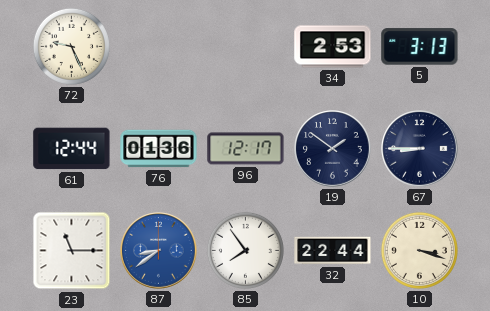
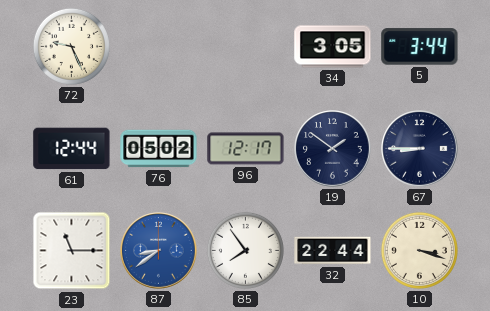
34: 2:53 -> 3:05
5: 3:13 -> 3:44
76: 01:36 -> 05:02
